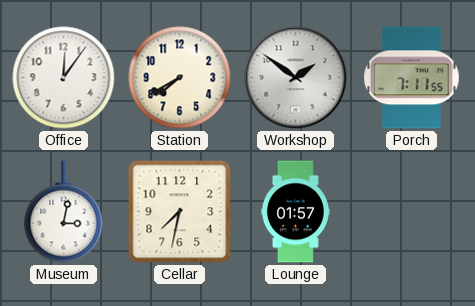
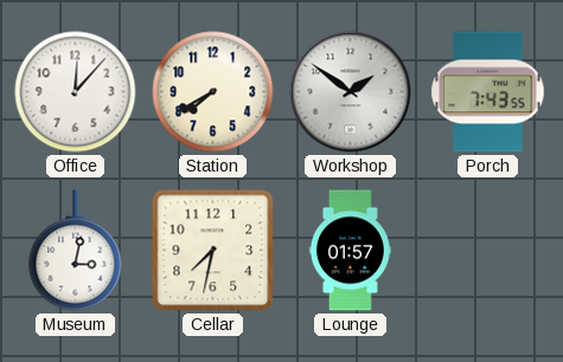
Office: 12:06 -> 12:07
Porch: 7:11 -> 7:43
